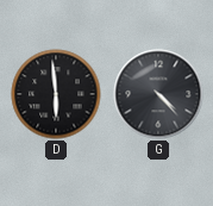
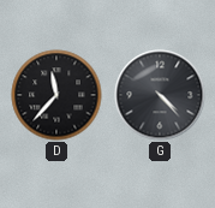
D: 5:59 -> 11:37
